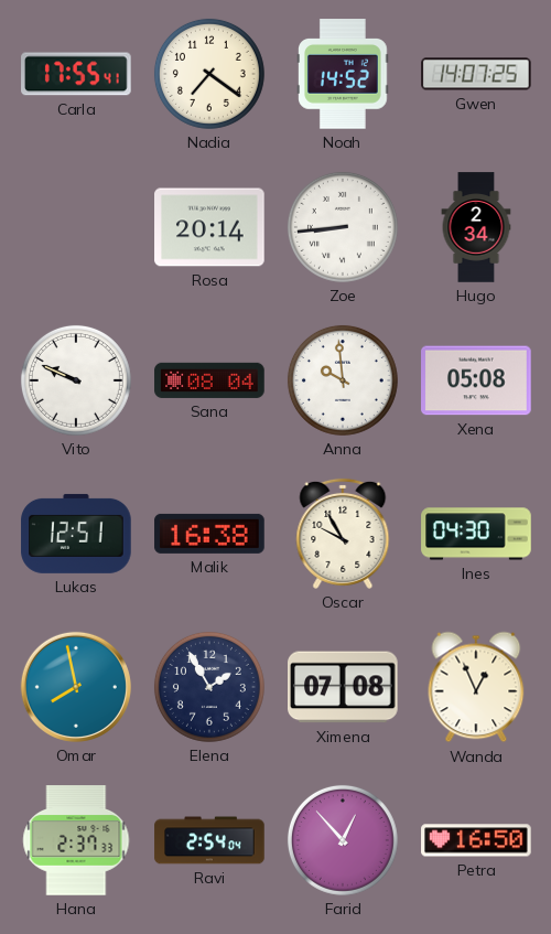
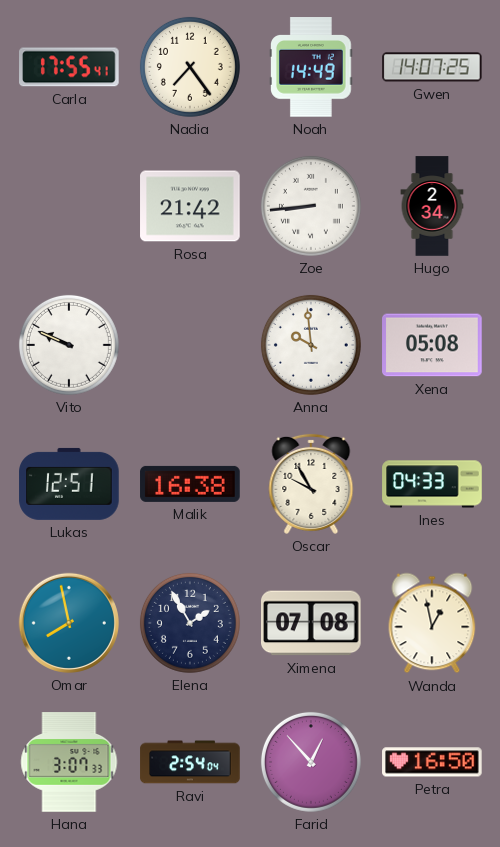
Nadia: 7:21 -> 7:24
Noah: 14:52 -> 14:49
Rosa: 20:14 -> 21:42
Sana: 08:04 -> none
Ines: 04:30 -> 04:33
Wanda: 12:56 -> 12:58
Hana: 2:37 -> 3:07
